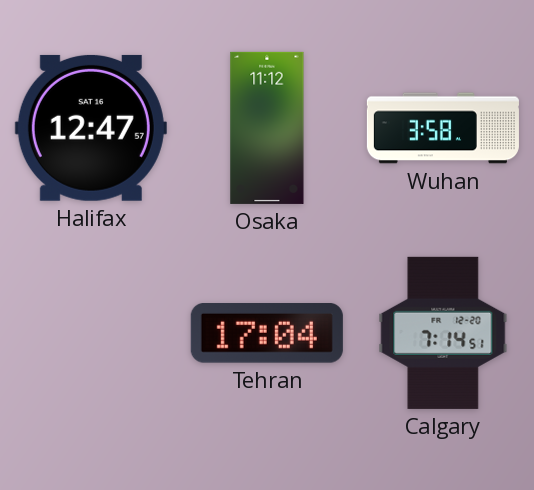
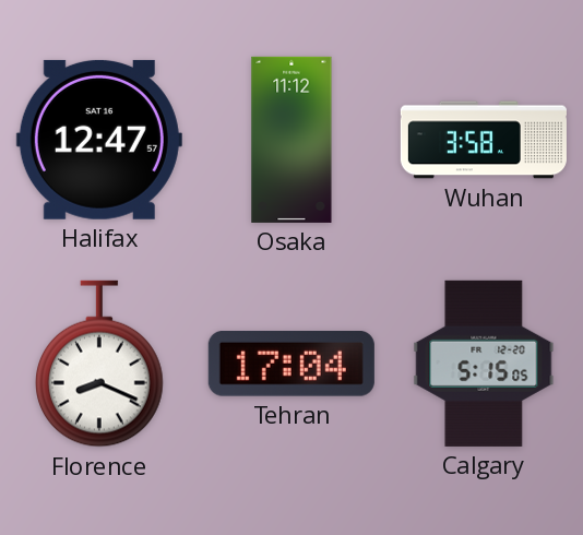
Florence: none -> 8:19
Calgary: 7:14 -> 5:15
